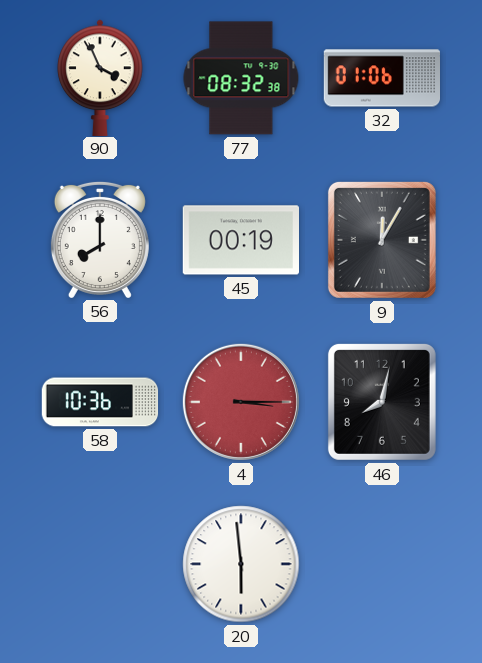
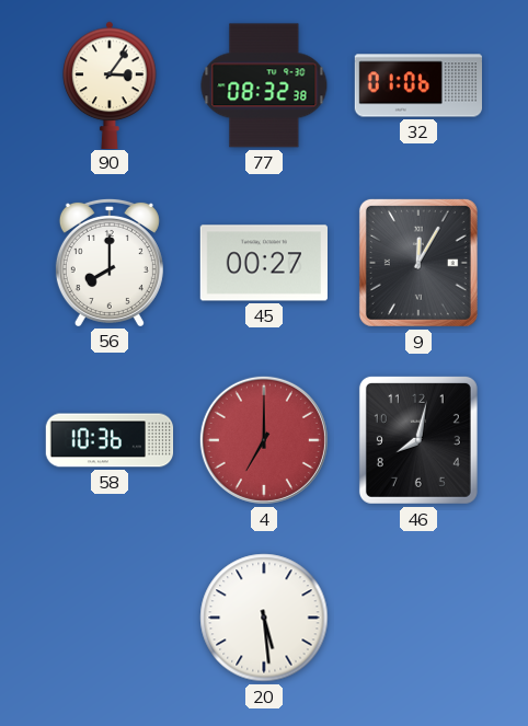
90: 3:56 -> 3:06
45: 00:19 -> 00:27
4: 3:15 -> 7:00
20: 5:59 -> 5:29
